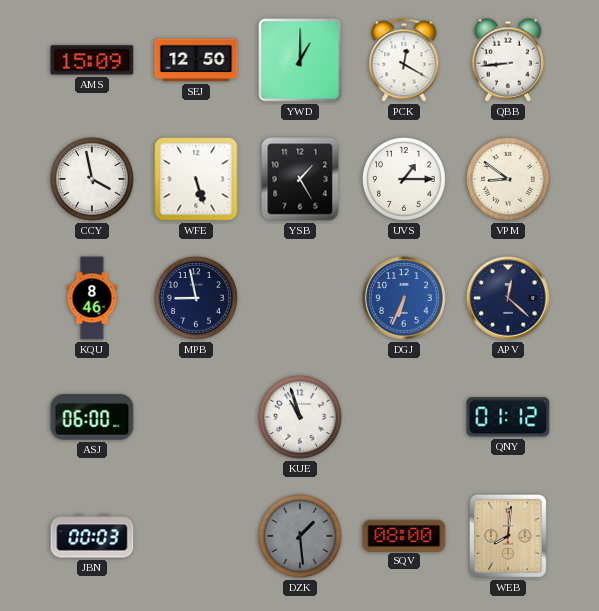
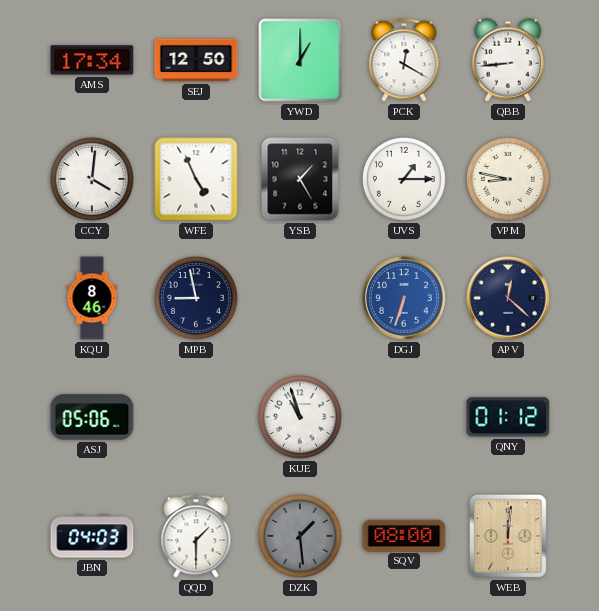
AMS: 15:09 -> 17:34
CCY: 3:58 -> 4:01
WFE: 5:27 -> 4:56
VPM: 8:51 -> 8:47
DGJ: 6:34 -> 6:33
ASJ: 06:00 -> 05:06
JBN: 00:03 -> 04:03
QQD: none -> 1:30
WEB: 8:01 -> 12:01
